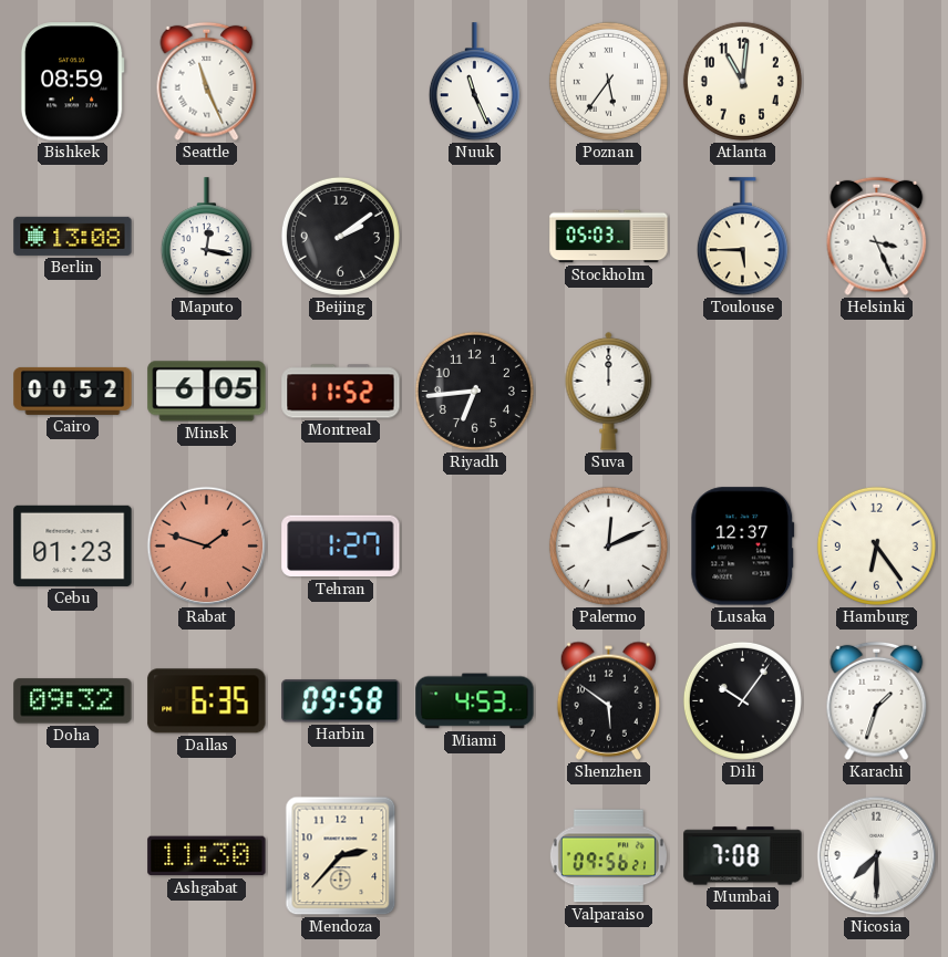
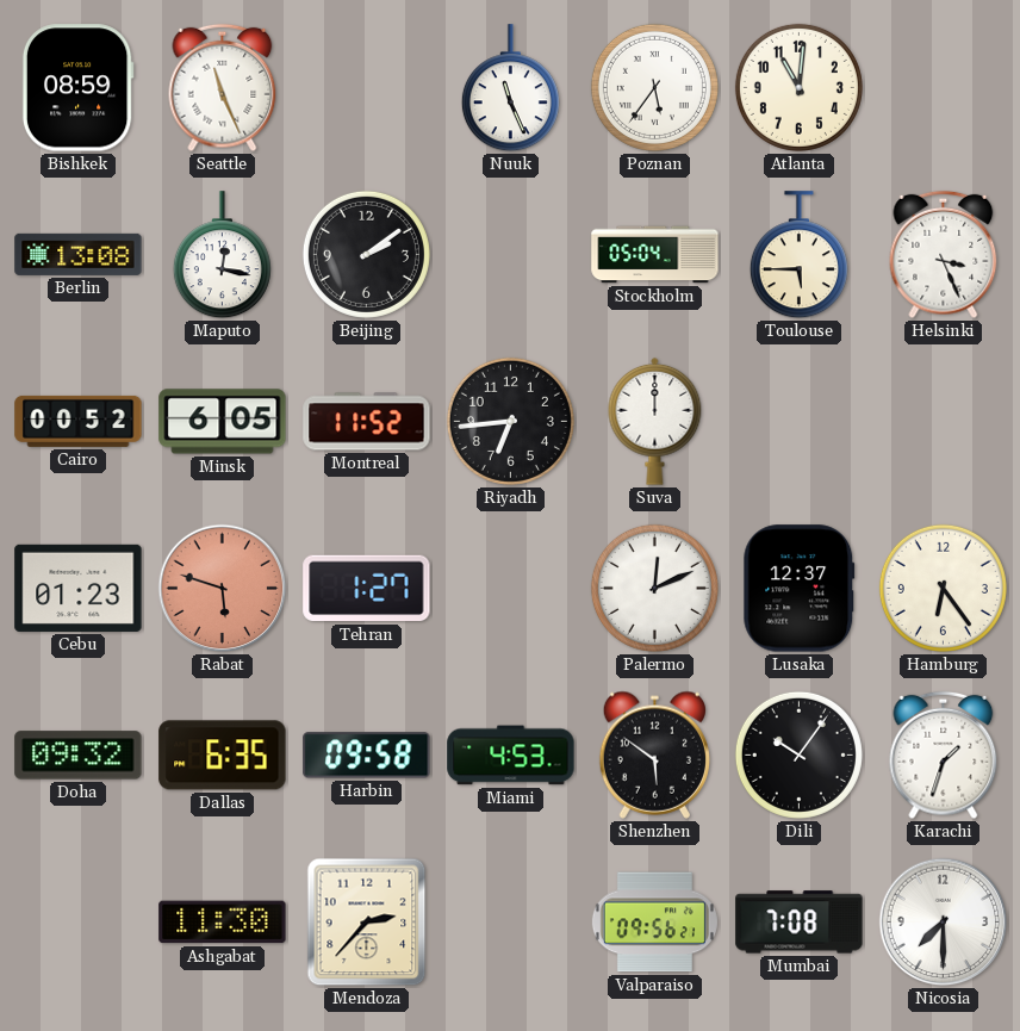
Stockholm: 05:03 -> 05:04
Rabat: 1:48 -> 5:48
